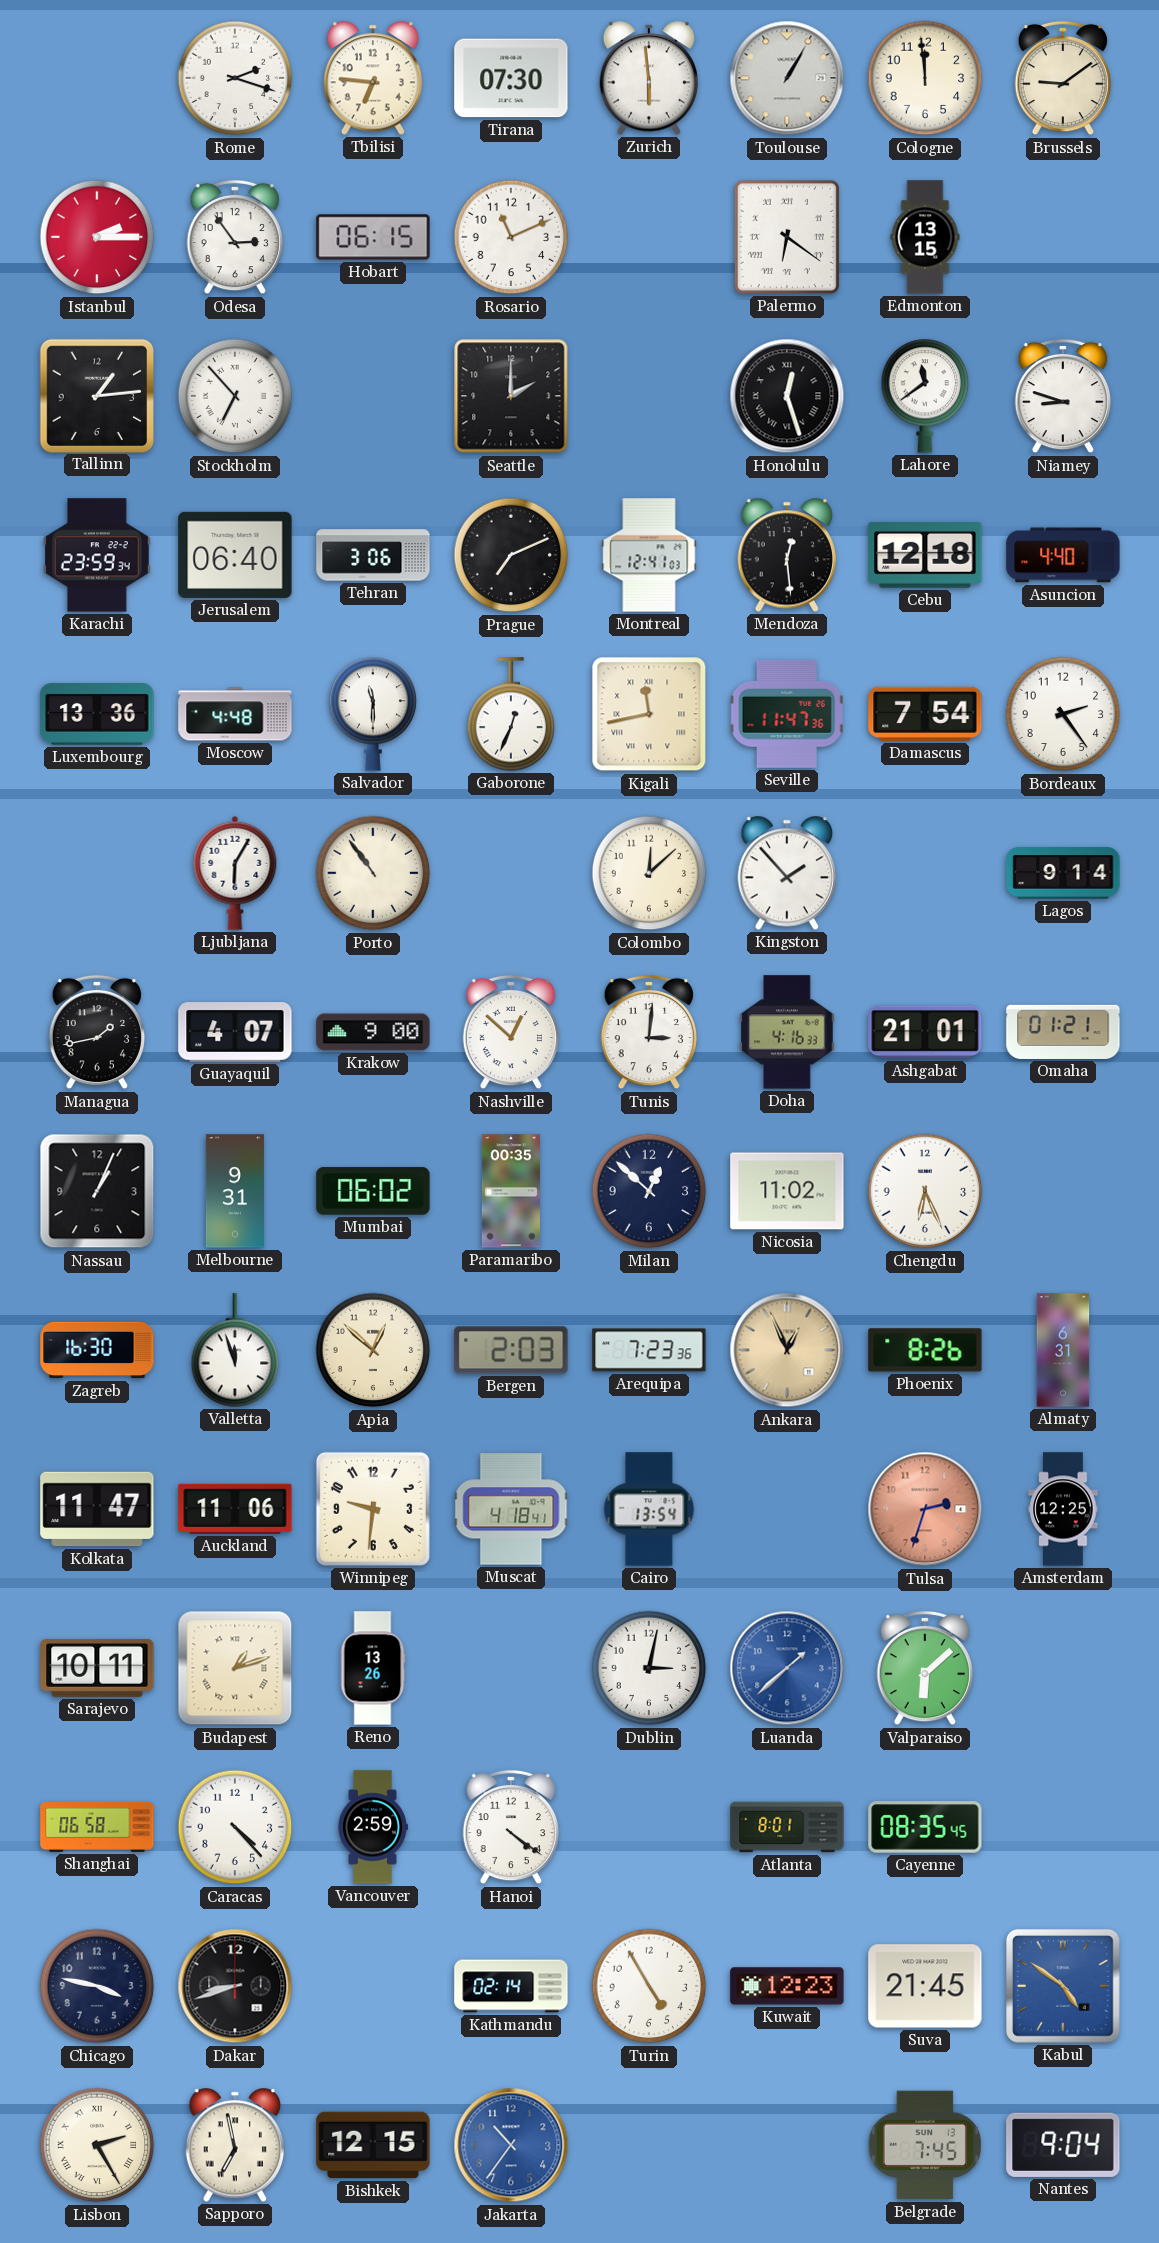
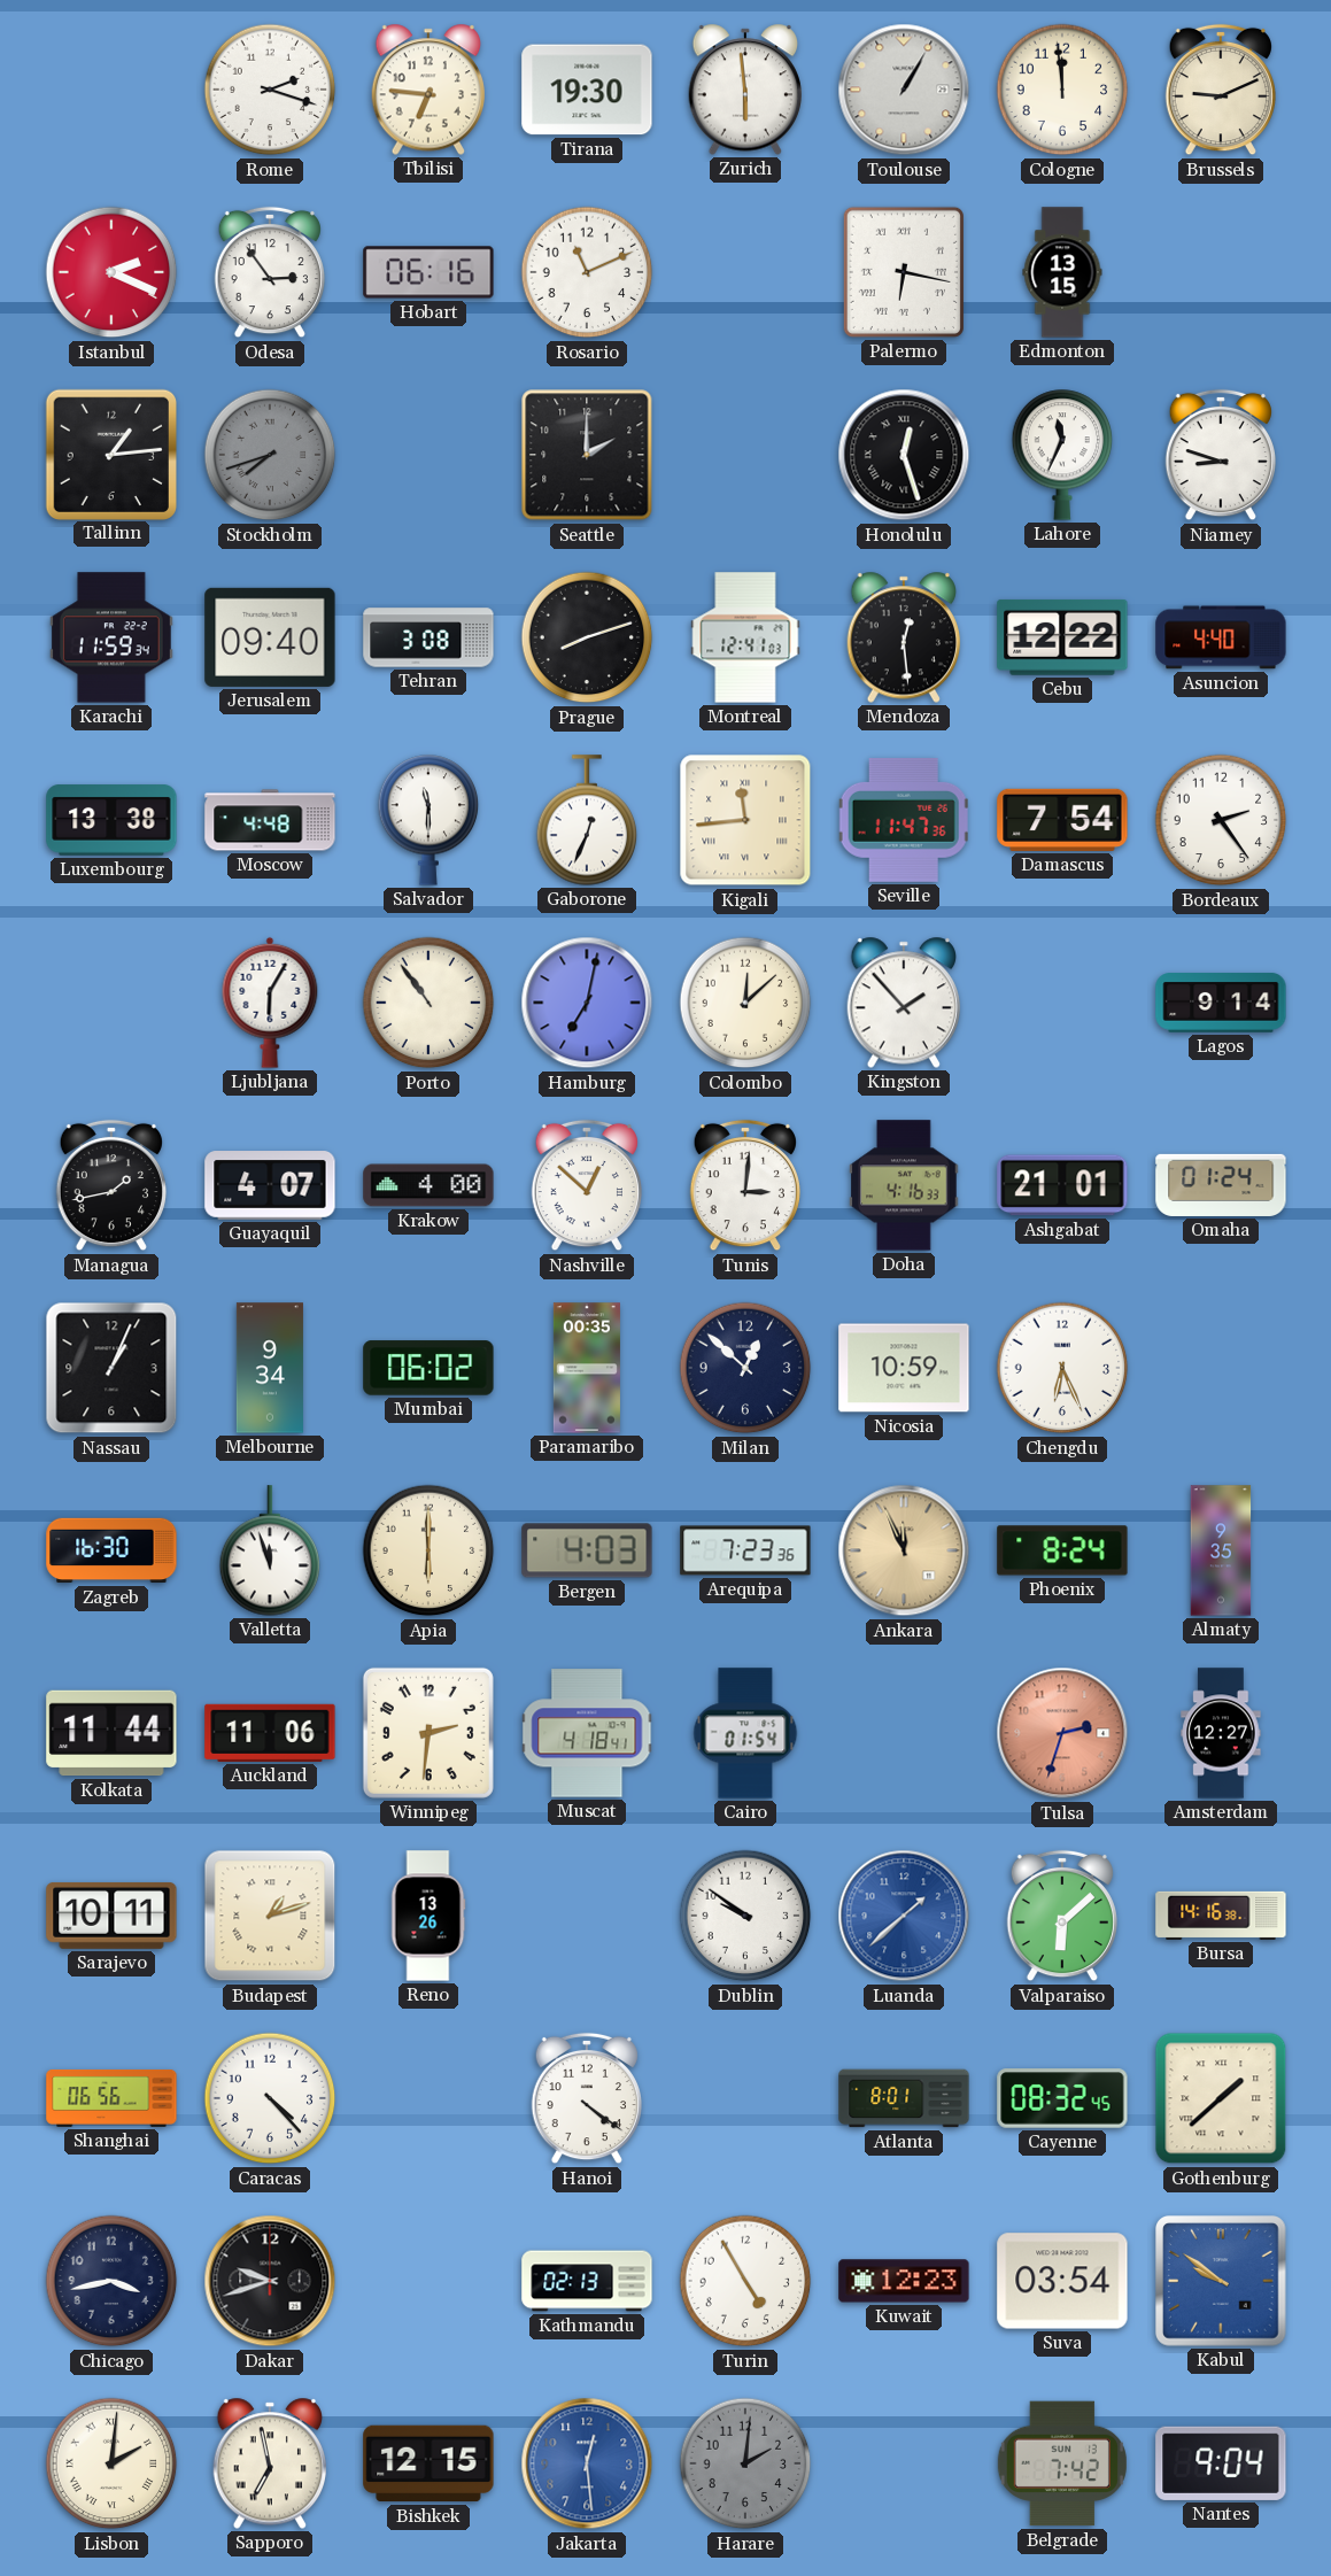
Tirana: 07:30 -> 19:30
Brussels: 9:09 -> 9:11
Istanbul: 2:15 -> 2:19
Hobart: 06:15 -> 06:16
Palermo: 6:21 -> 6:17
Stockholm: 6:53 -> 7:42
Stockholm dial: white -> grey
Lahore: 11:39 -> 11:34
Karachi: 23:59 -> 11:59
Jerusalem: 06:40 -> 09:40
Tehran: 3:06 -> 3:08
Prague: 7:11 -> 8:12
Cebu: 12:18 -> 12:22
Luxembourg: 13:36 -> 13:38
Kigali: 11:43 -> 11:44
Hamburg: none -> 7:02
Krakow: 9:00 -> 4:00
Omaha: 01:21 -> 01:24
Melbourne: 9:31 -> 9:34
Nicosia: 11:02 -> 10:59
Apia: 12:52 -> 6:00
Bergen: 2:03 -> 4:03
Ankara: 12:56 -> 11:56
Phoenix: 8:26 -> 8:24
Almaty: 6:31 -> 9:35
Kolkata: 11:47 -> 11:44
Winnipeg: 9:31 -> 2:31
Cairo: 13:54 -> 01:54
Amsterdam: 12:25 -> 12:27
Dublin: 3:02 -> 9:51
Bursa: none -> 14:16
Shanghai: 06:58 -> 06:56
Vancouver: 2:59 -> none
Cayenne: 08:35 -> 08:32
Gothenburg: none -> 1:38
Chicago: 3:47 -> 3:43
Dakar: 8:42 -> 9:42
Kathmandu: 02:14 -> 02:13
Suva: 21:45 -> 03:54
Kabul: 4:51 -> 9:51
Lisbon: 2:25 -> 2:01
Jakarta: 10:36 -> 12:29
Harare: none -> 2:01
Belgrade: 7:45 -> 7:42
